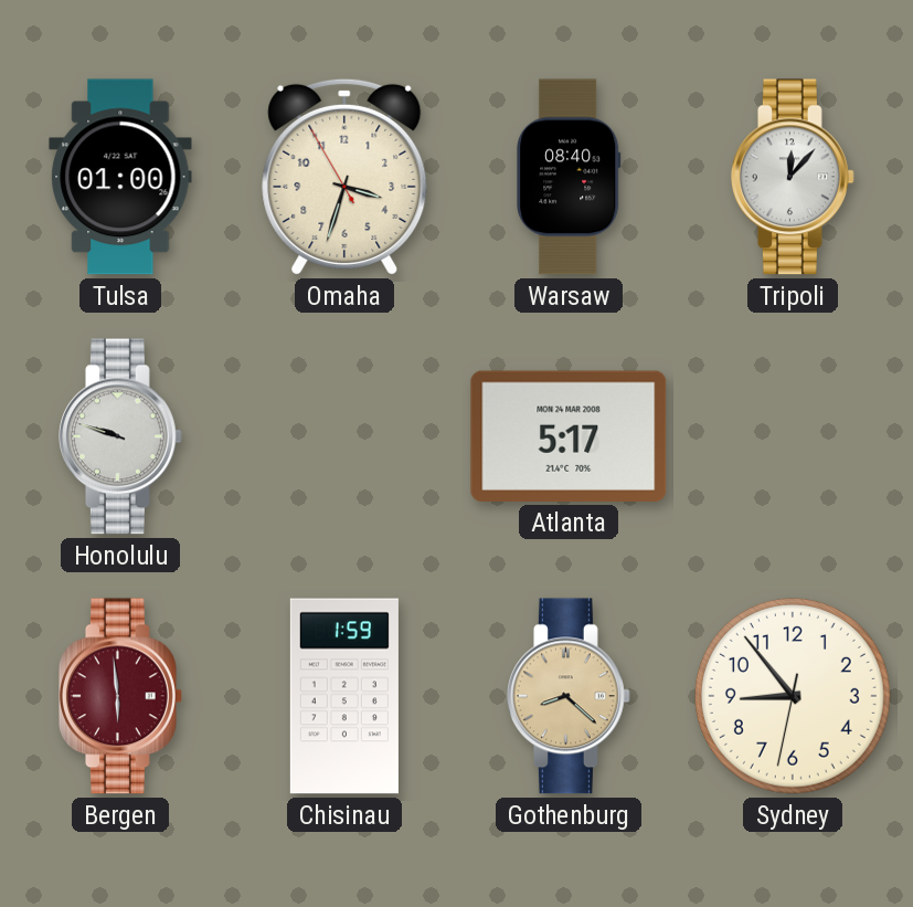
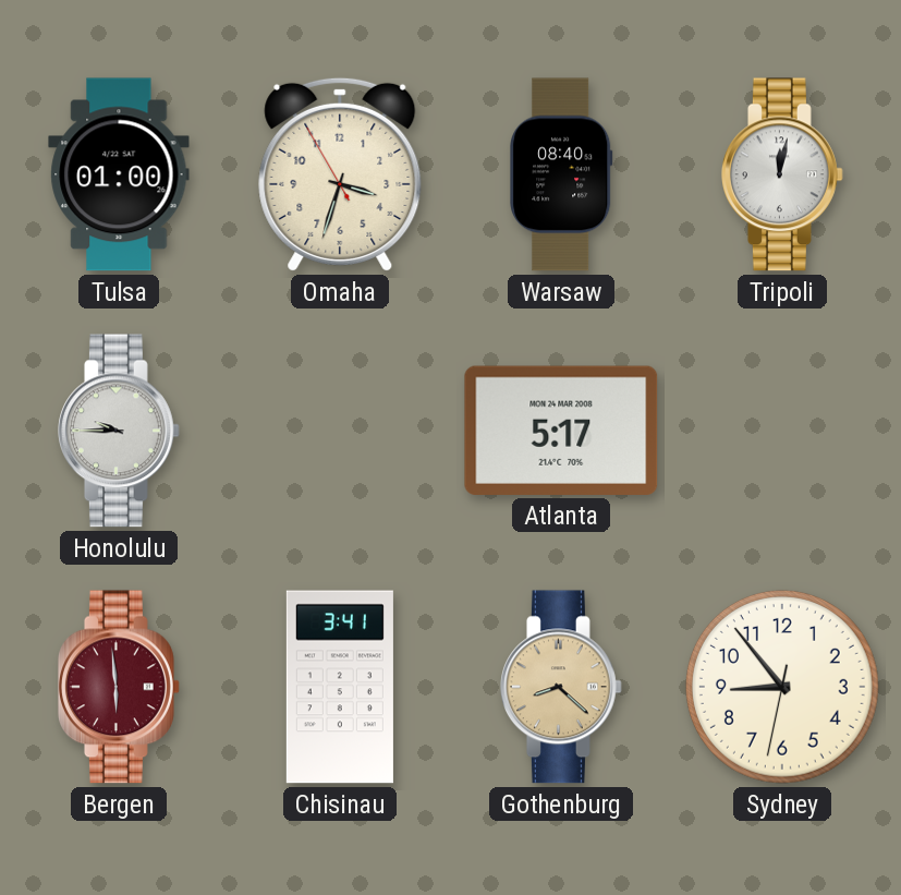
Tripoli: 12:07 -> 12:02
Honolulu: 9:48 -> 9:45
Chisinau: 1:59 -> 3:41
